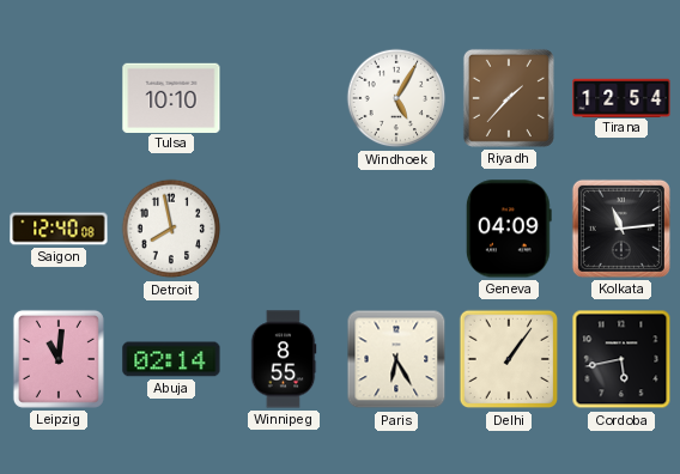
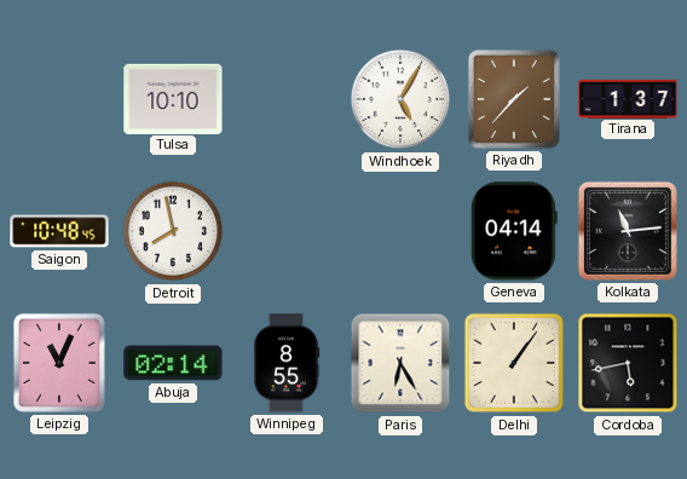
Tirana: 12:54 -> 1:37
Saigon: 12:40 -> 10:48
Geneva: 04:09 -> 04:14
Leipzig: 11:01 -> 11:04
